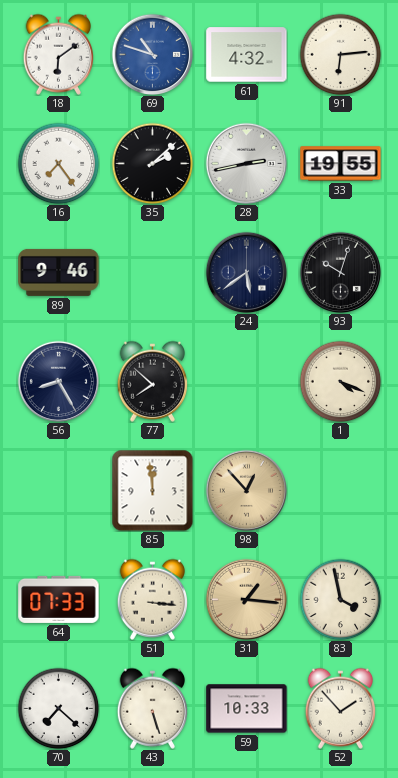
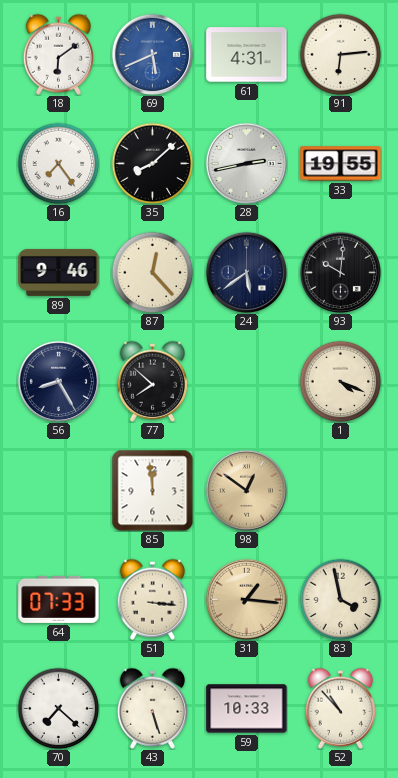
69: 10:48 -> 5:41
61: 4:32 -> 4:31
35: 2:08 -> 8:08
87: none -> 12:23
93: 10:03 -> 10:01
98: 12:53 -> 12:51
52: 1:53 -> 10:53
